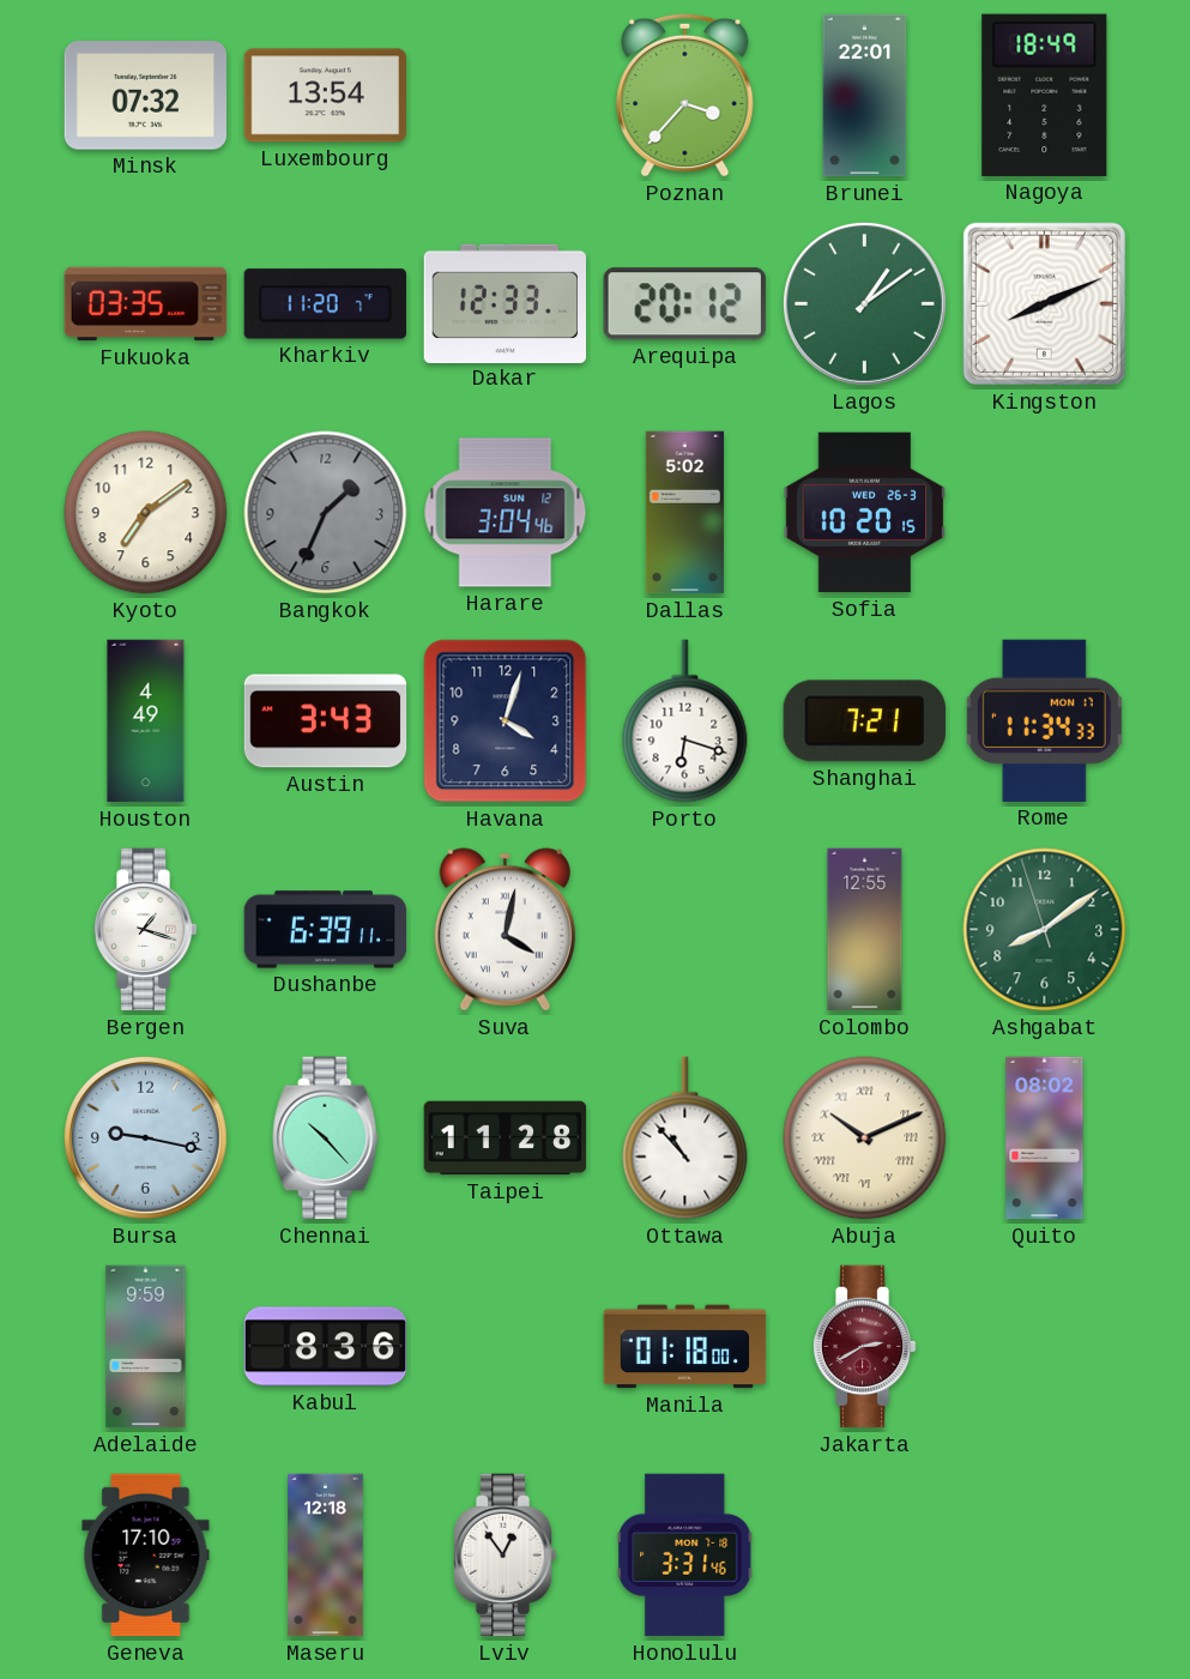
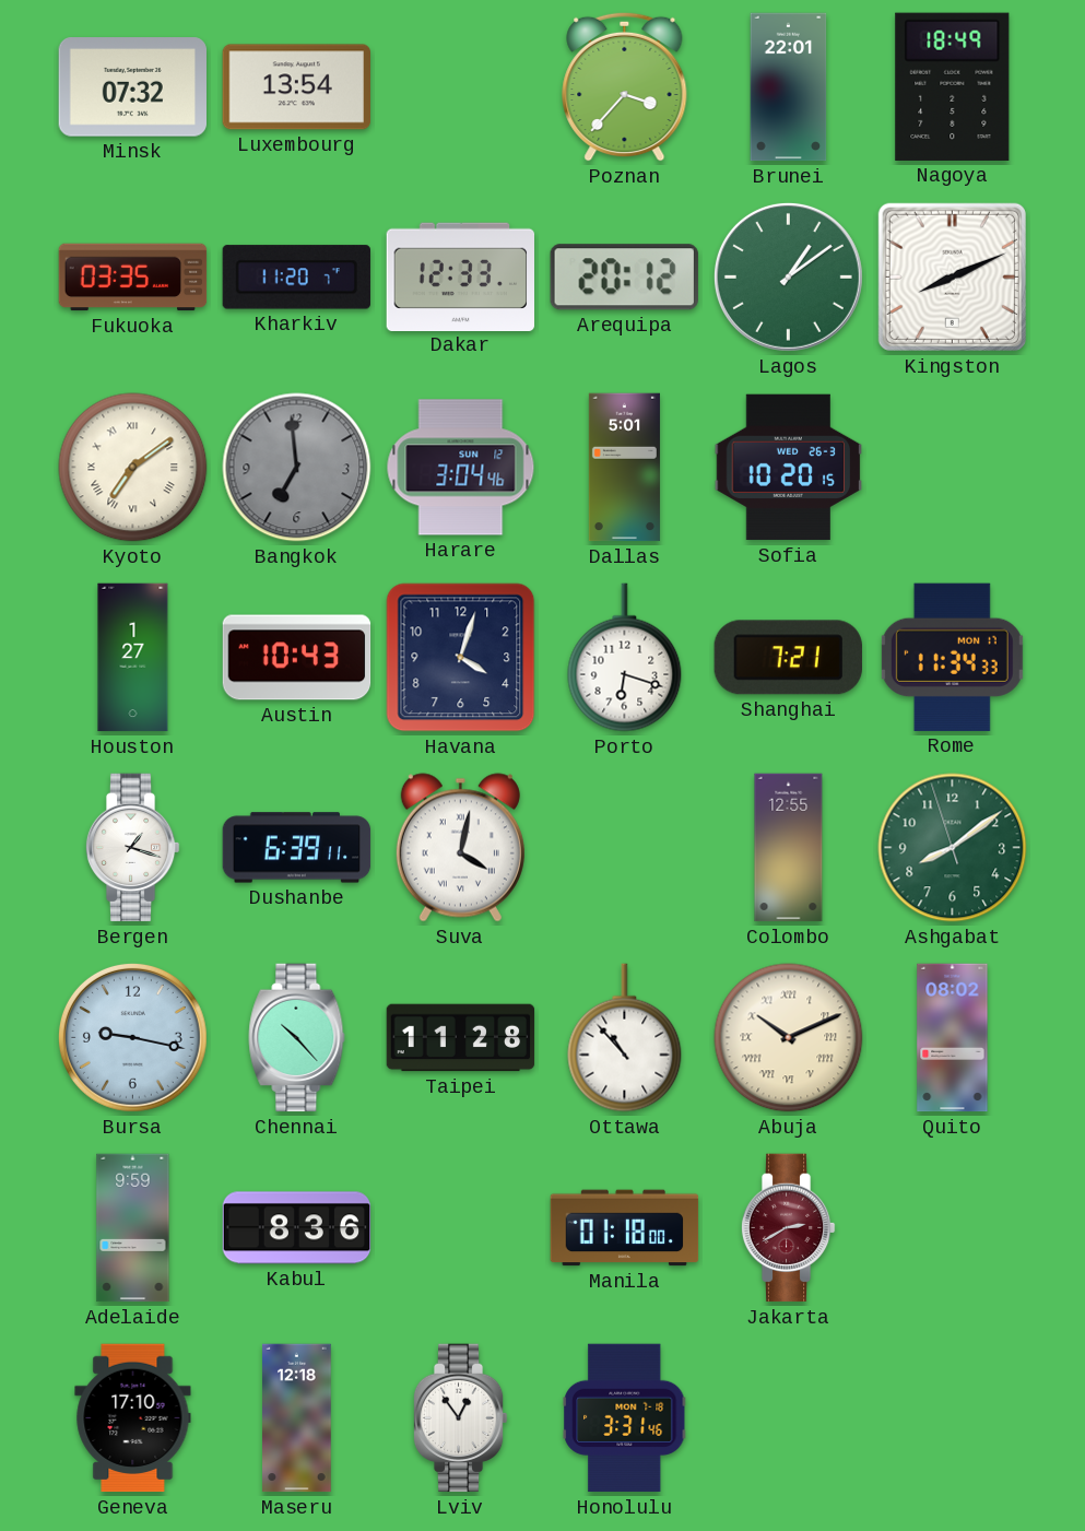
Kyoto numerals: Arabic -> Roman
Bangkok: 1:34 -> 6:59
Dallas: 5:02 -> 5:01
Houston: 4:49 -> 1:27
Austin: 3:43 -> 10:43
